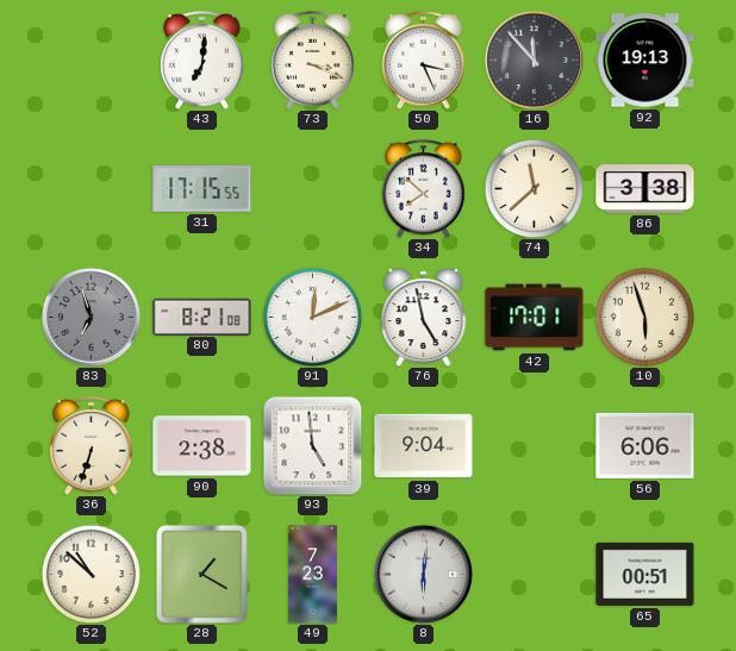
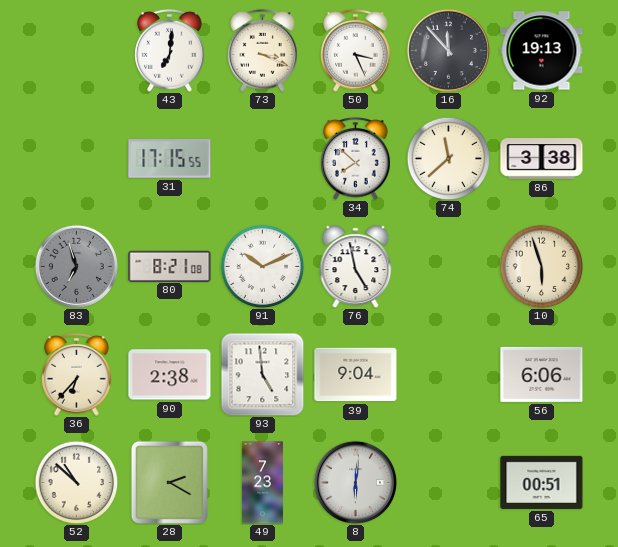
91: 12:11 -> 10:11
42: 17:01 -> none
36: 6:33 -> 6:37
28: 1:20 -> 2:20
